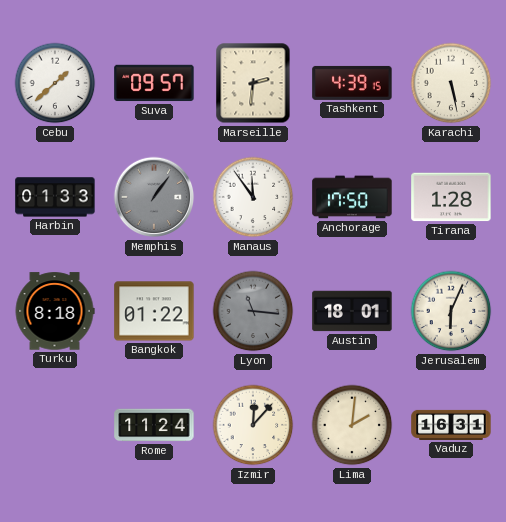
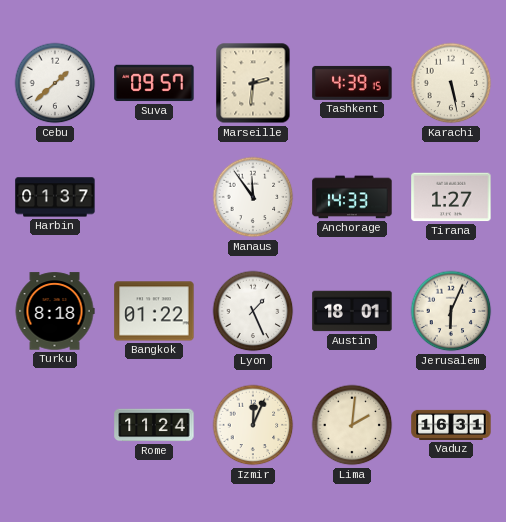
Harbin: 01:33 -> 01:37
Memphis: 1:06 -> none
Anchorage: 17:50 -> 14:33
Tirana: 1:28 -> 1:27
Lyon: 11:16 -> 1:26
Lyon dial: grey -> white
Izmir: 12:07 -> 12:04
